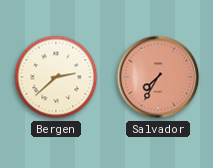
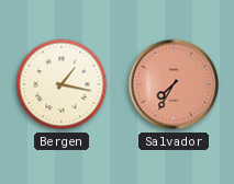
Bergen: 2:38 -> 1:17
